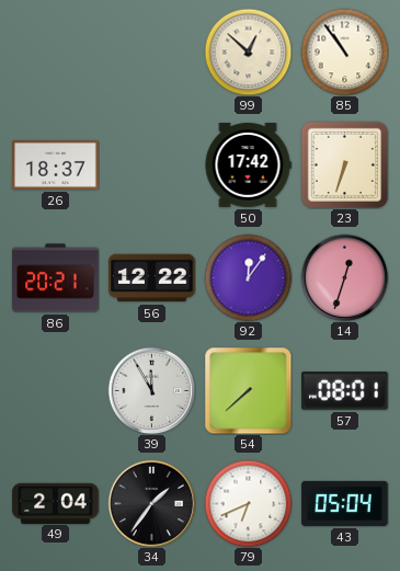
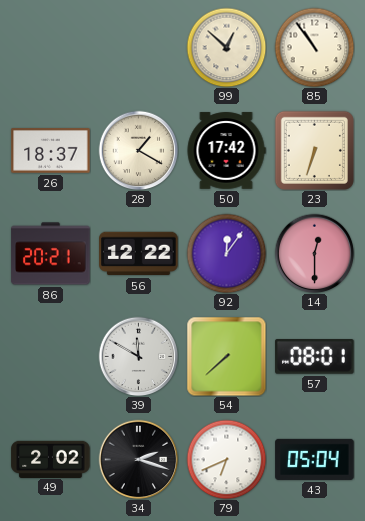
28: none -> 1:20
14: 12:33 -> 12:30
39: 11:55 -> 11:50
49: 2:04 -> 2:02
34: 1:36 -> 2:18
